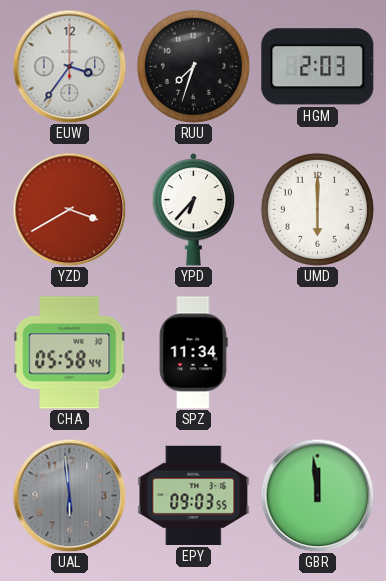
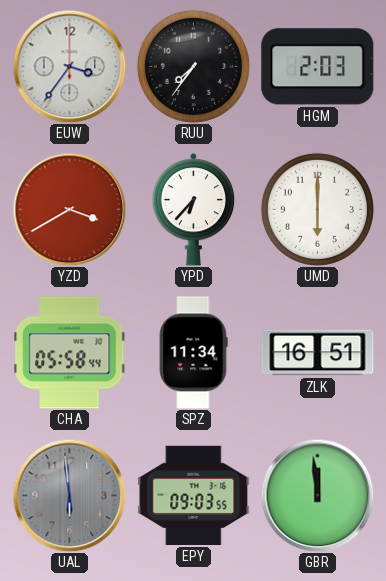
RUU: 7:33 -> 7:36
ZLK: none -> 16:51
